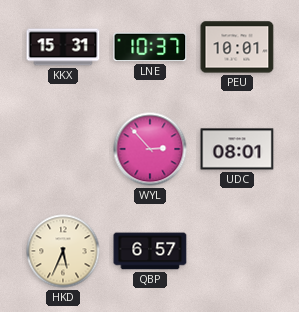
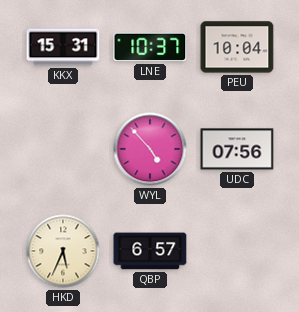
PEU: 10:01 -> 10:04
WYL: 2:53 -> 4:53
UDC: 08:01 -> 07:56
